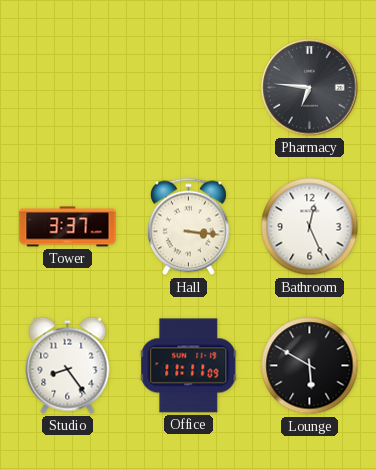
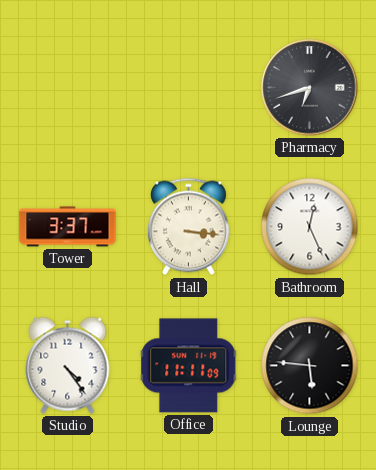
Pharmacy: 6:46 -> 6:42
Studio: 8:24 -> 4:24
Lounge: 5:50 -> 5:46
